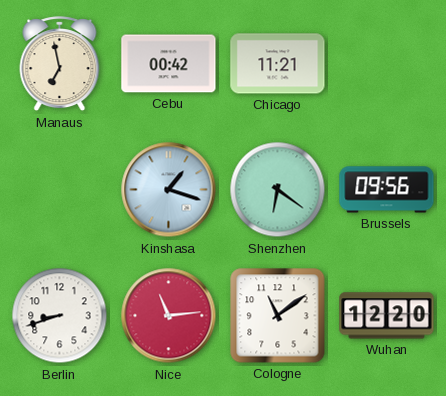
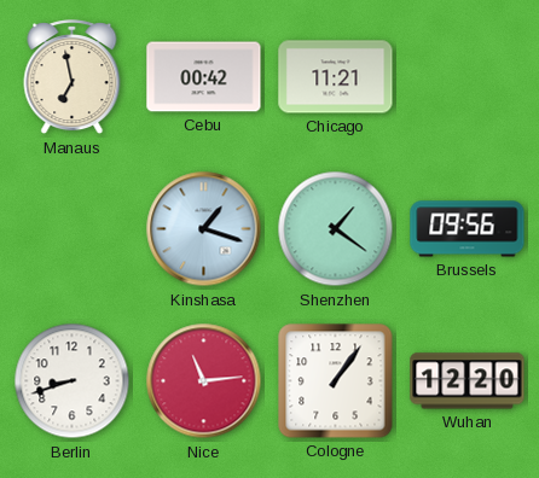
Shenzhen: 6:21 -> 1:21
Cologne: 11:09 -> 1:06
